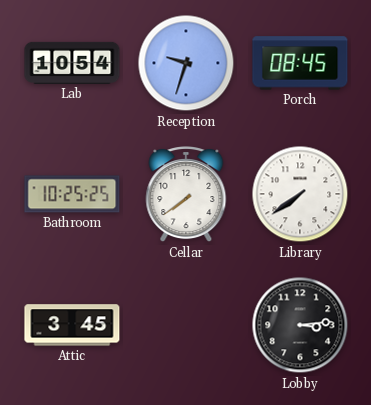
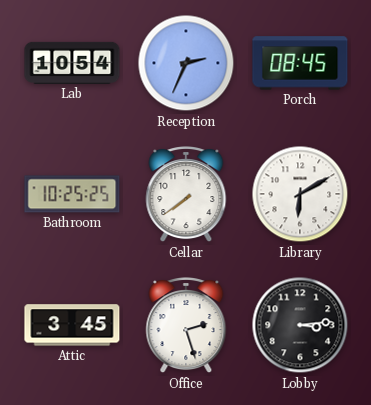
Reception: 9:33 -> 2:34
Library: 7:39 -> 6:10
Office: none -> 2:27
